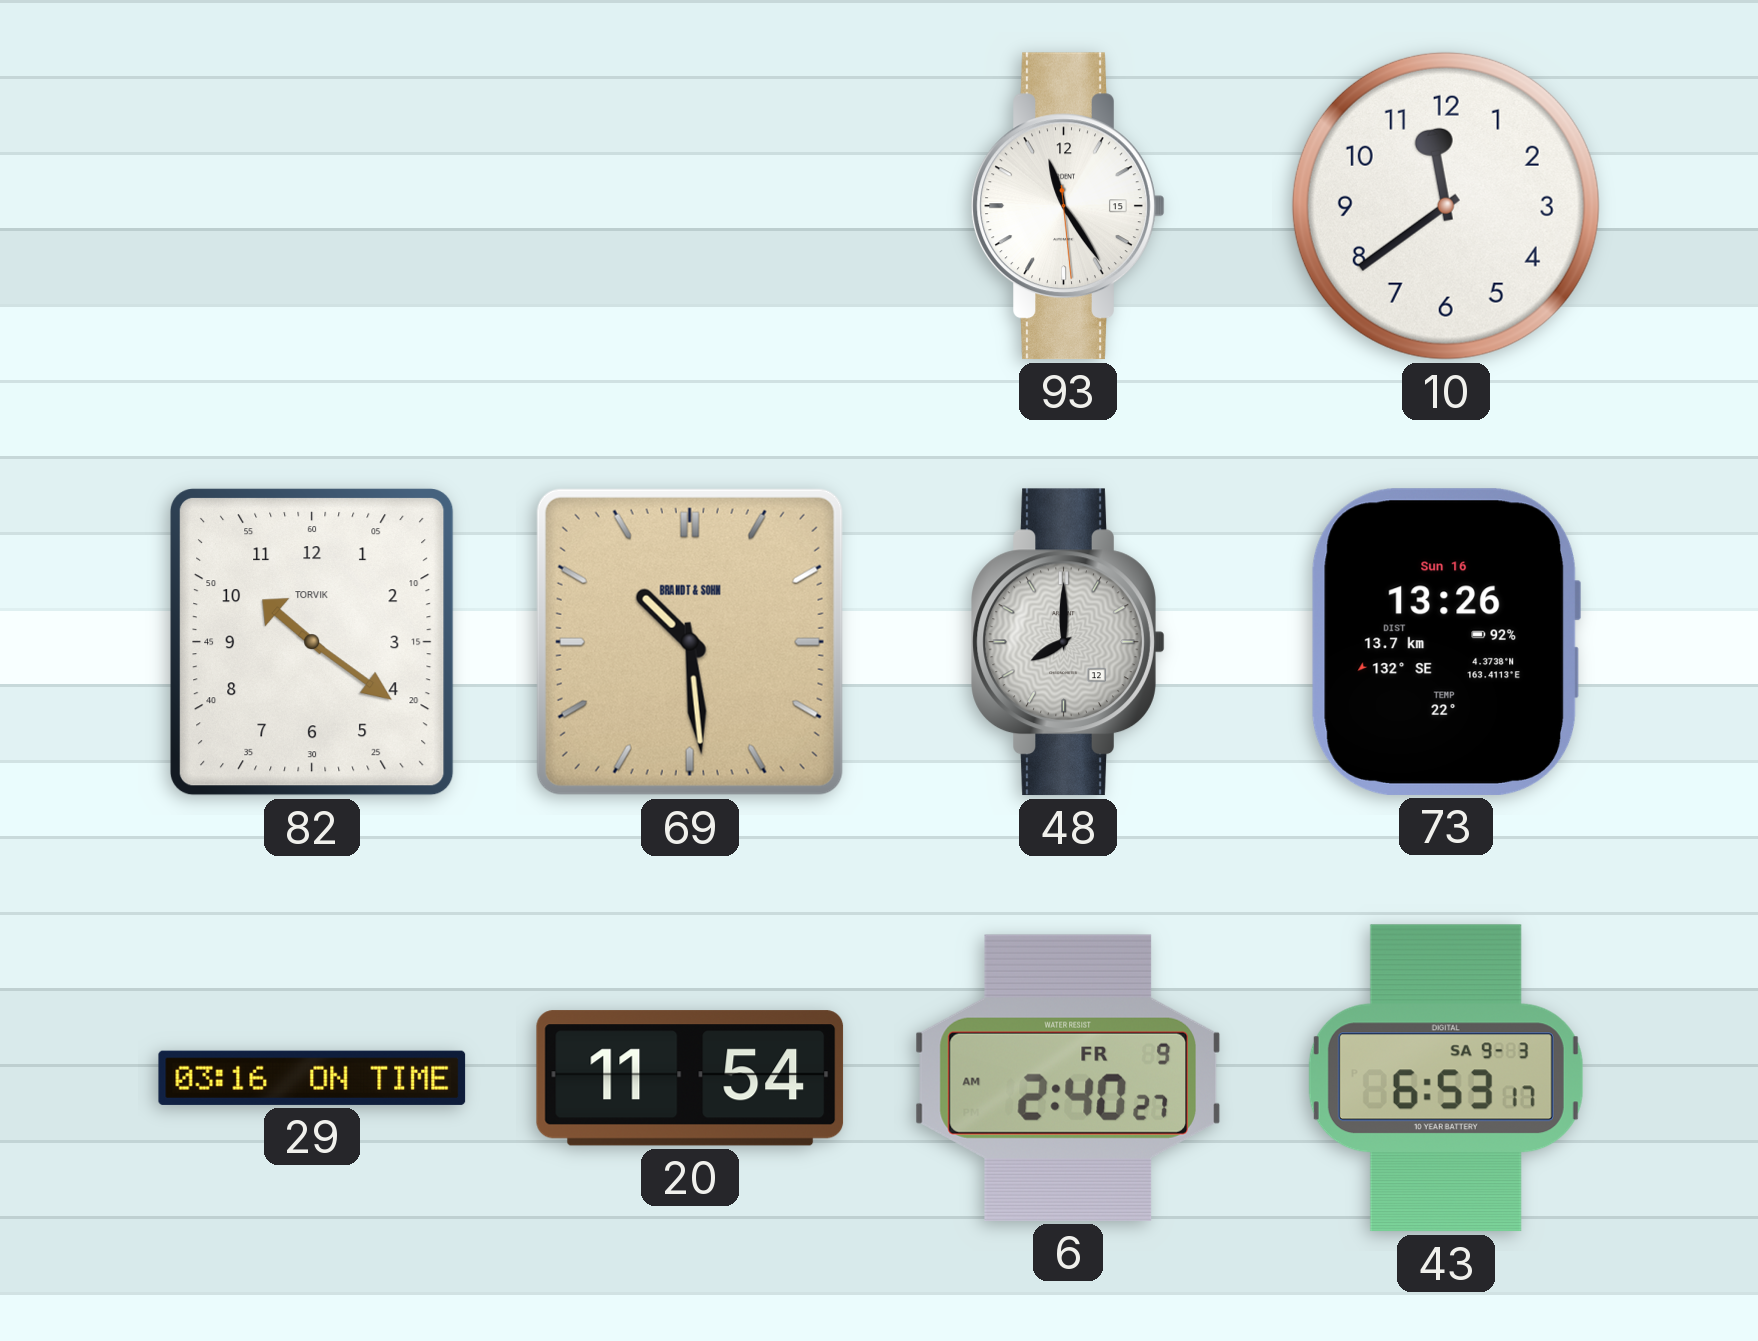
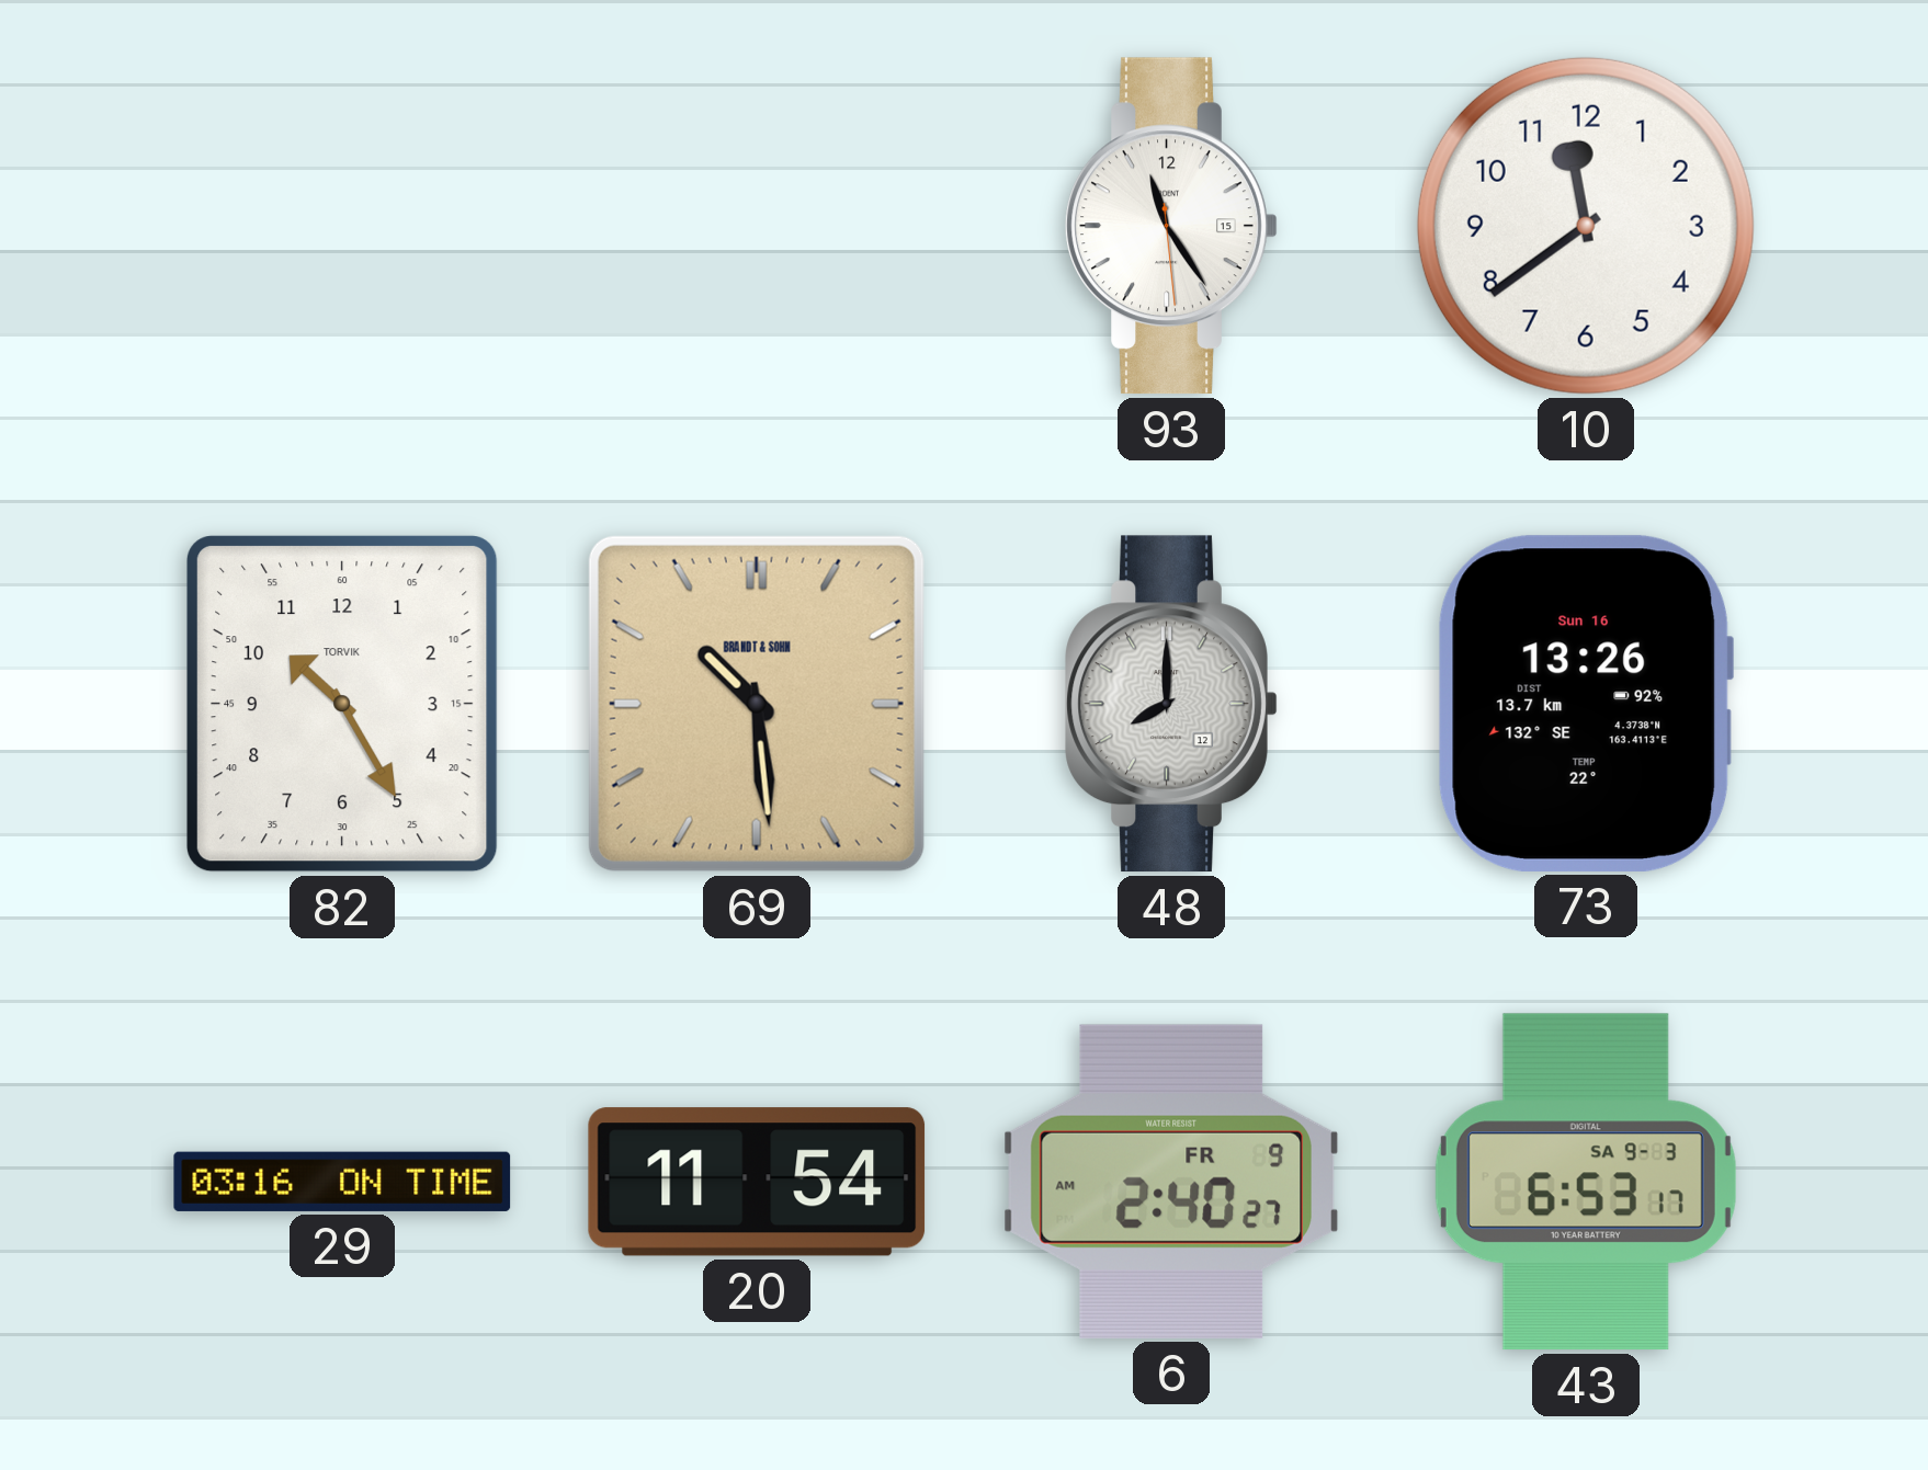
82: 10:21 -> 10:25
